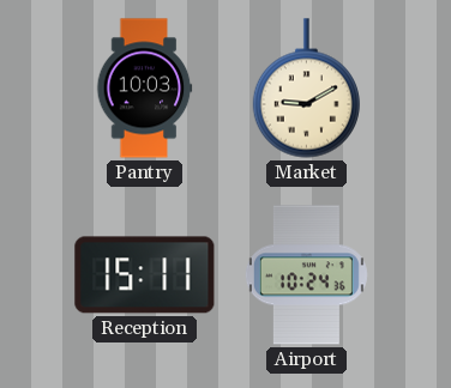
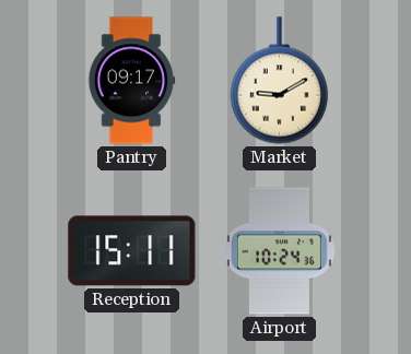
Pantry: 10:03 -> 09:17
